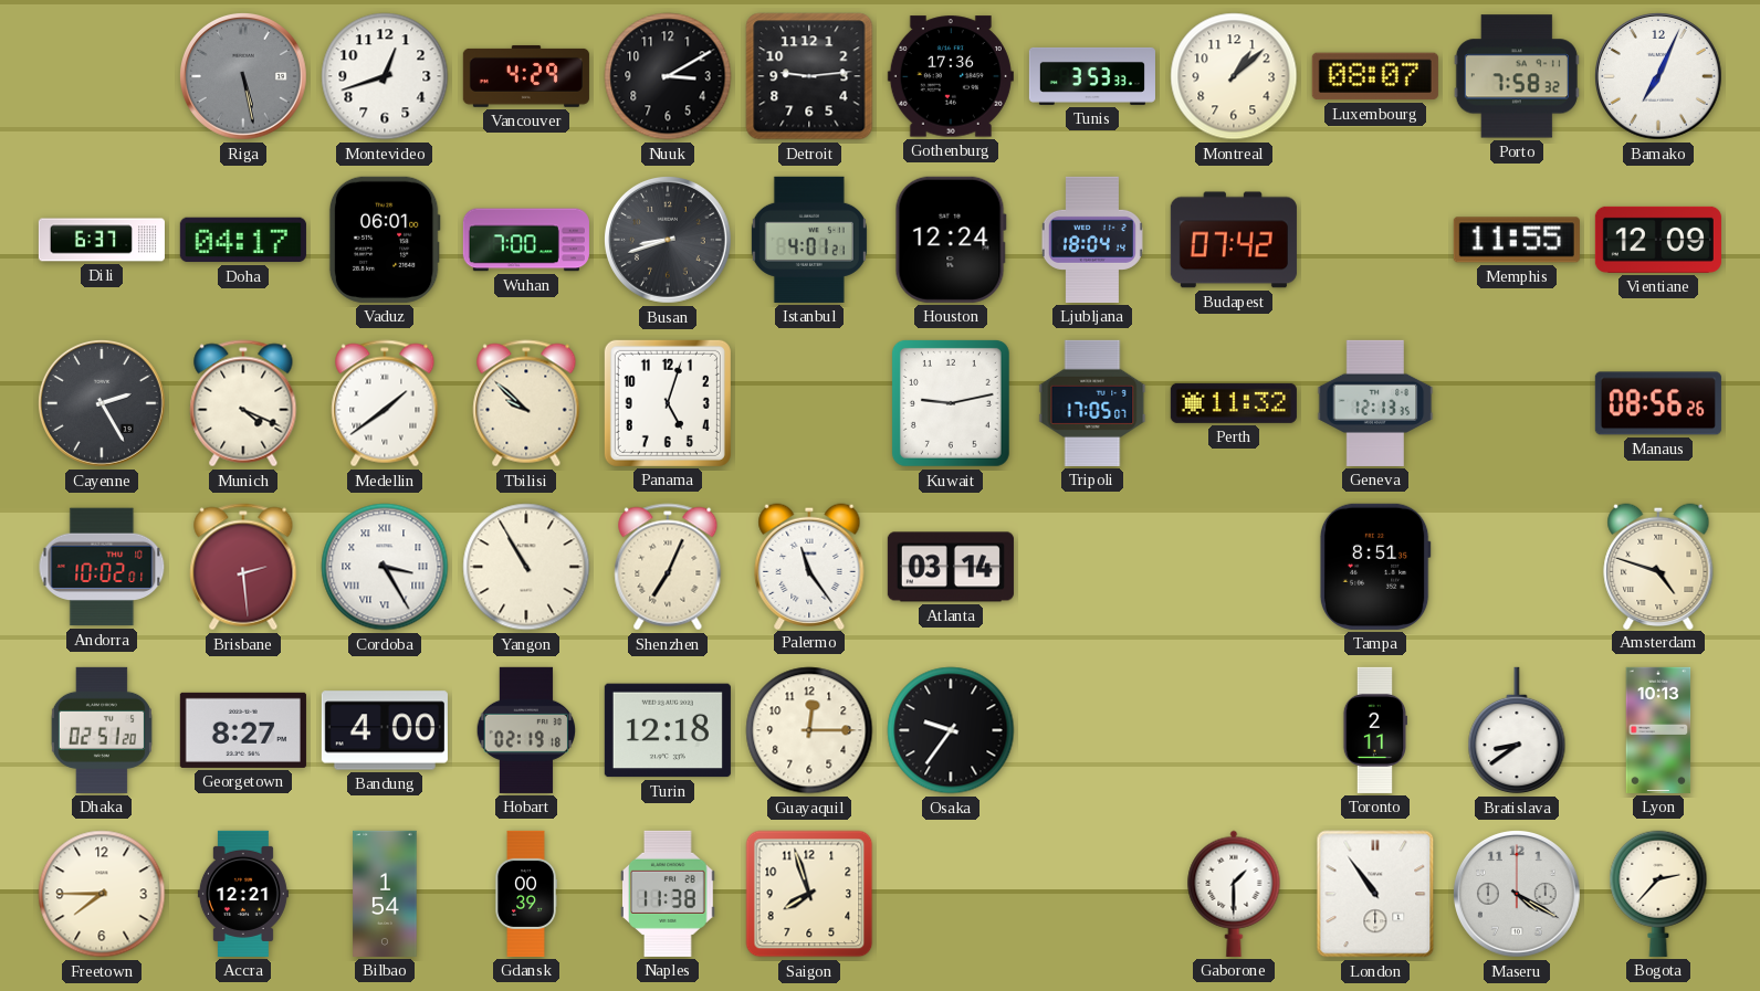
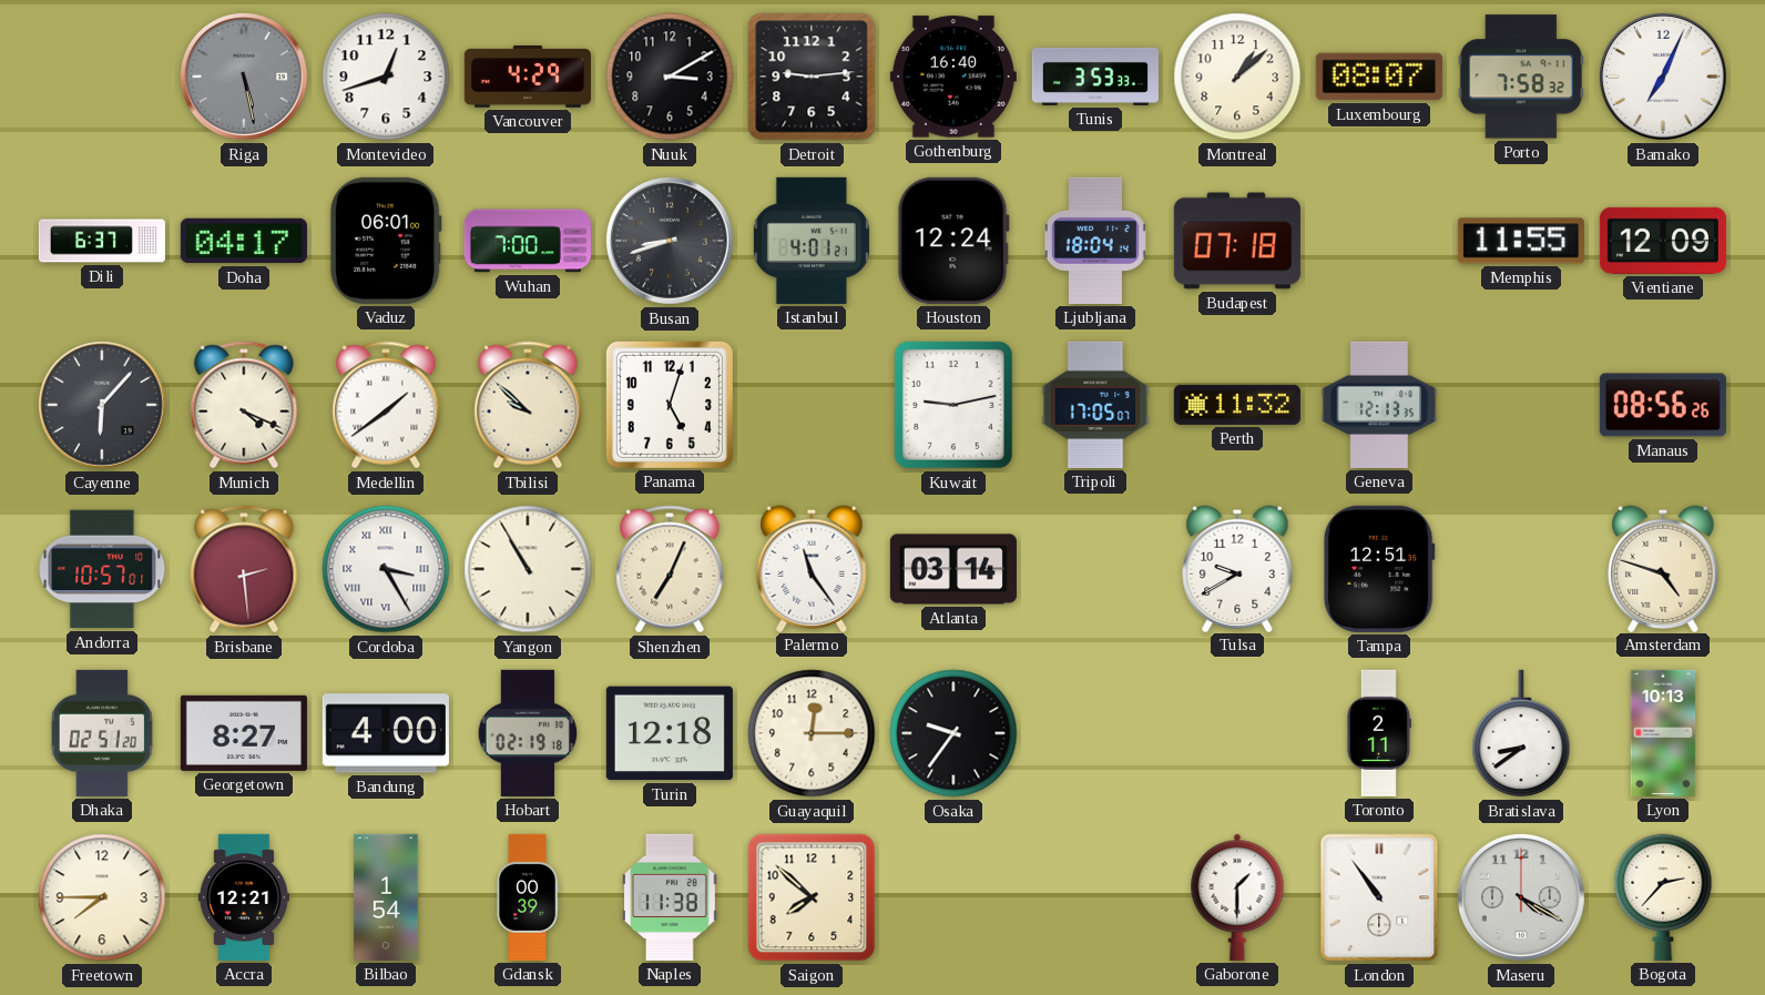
Gothenburg: 17:36 -> 16:40
Budapest: 07:42 -> 07:18
Cayenne: 2:25 -> 6:07
Andorra: 10:02 -> 10:57
Tulsa: none -> 9:40
Tampa: 8:51 -> 12:51
Saigon: 7:57 -> 7:52
